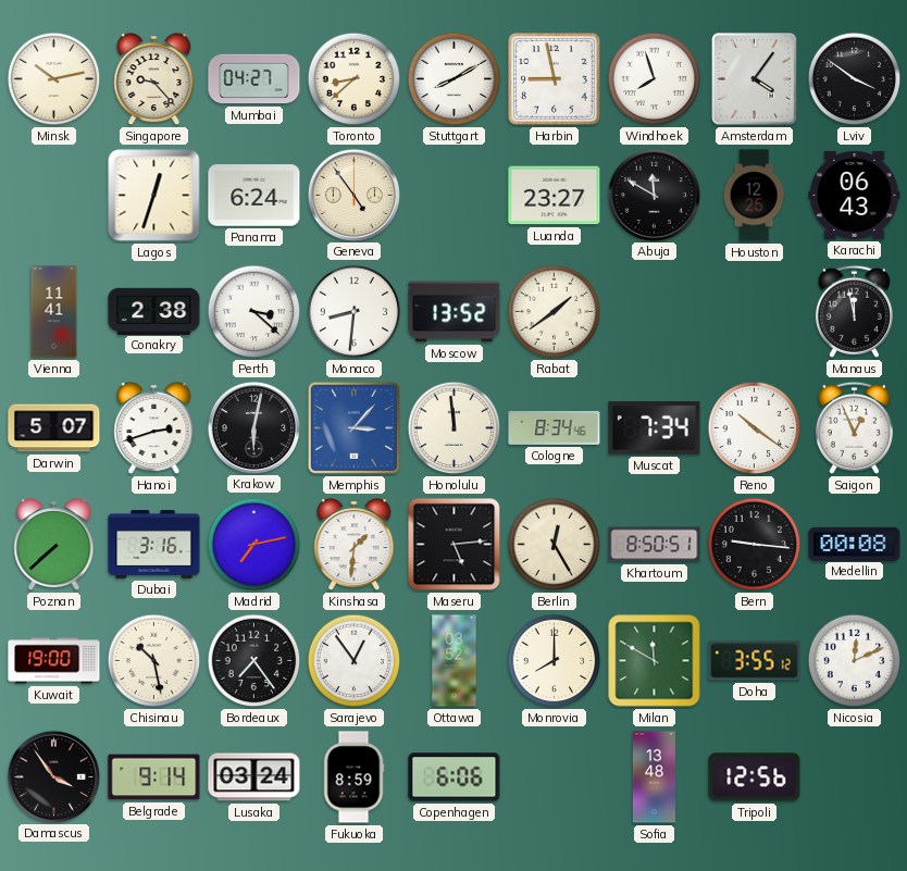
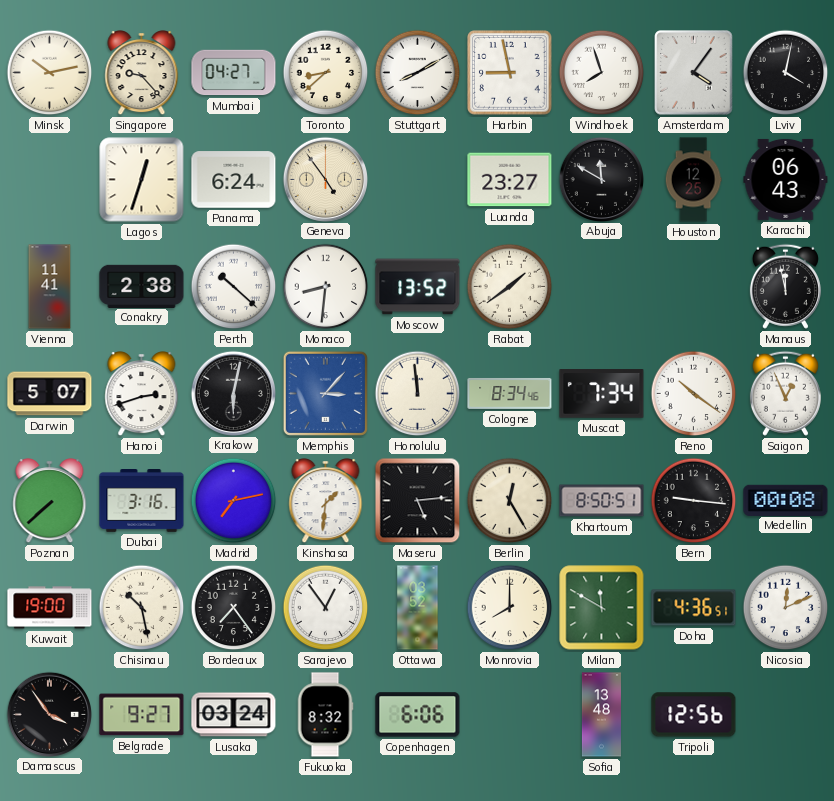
Lviv: 3:51 -> 4:02
Perth: 3:22 -> 10:22
Doha: 3:55 -> 4:36
Belgrade: 9:14 -> 9:27
Fukuoka: 8:59 -> 8:32
